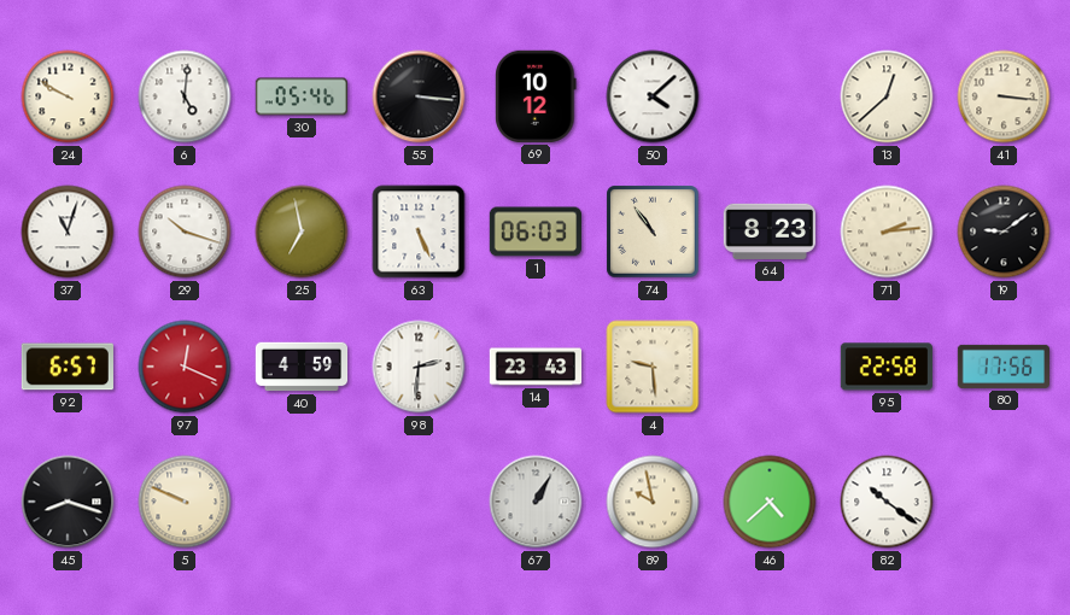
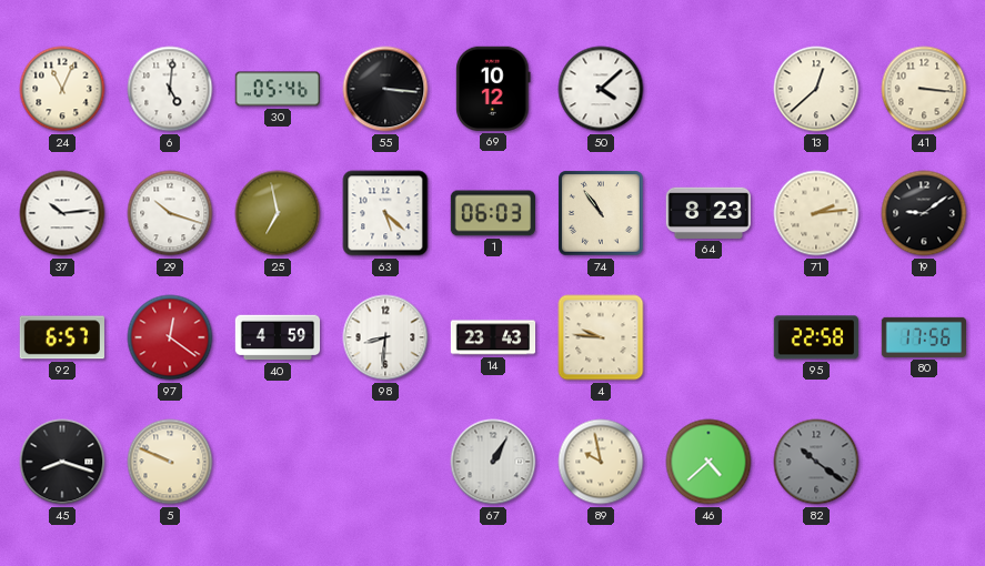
24: 9:50 -> 11:04
37: 11:03 -> 10:14
63: 5:26 -> 5:22
97: 12:19 -> 12:21
98: 2:31 -> 8:31
4: 9:29 -> 9:46
82 dial: white -> grey
